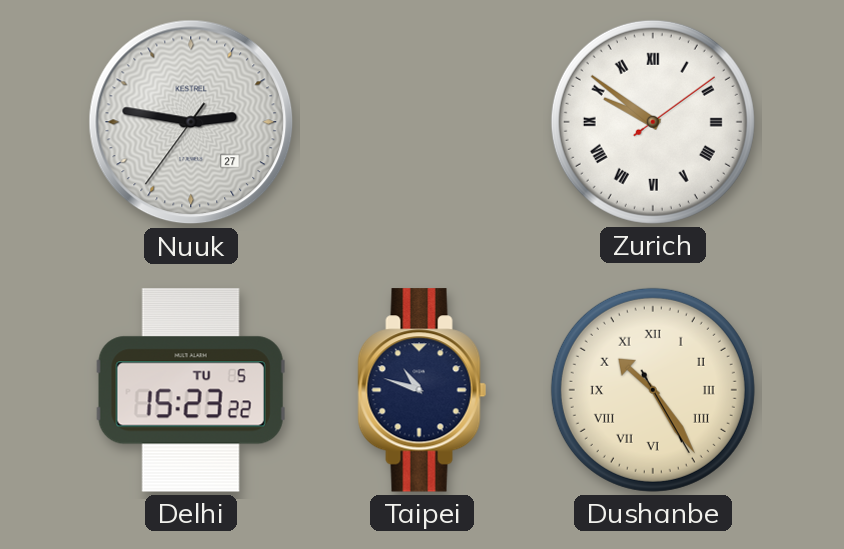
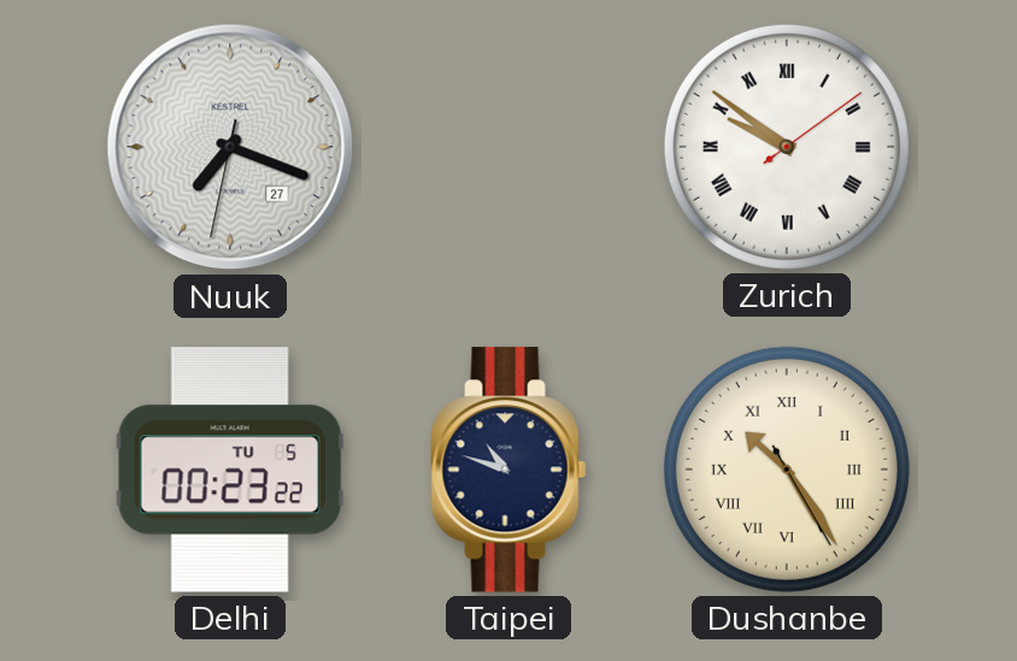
Nuuk: 2:46 -> 7:18
Delhi: 15:23 -> 00:23
